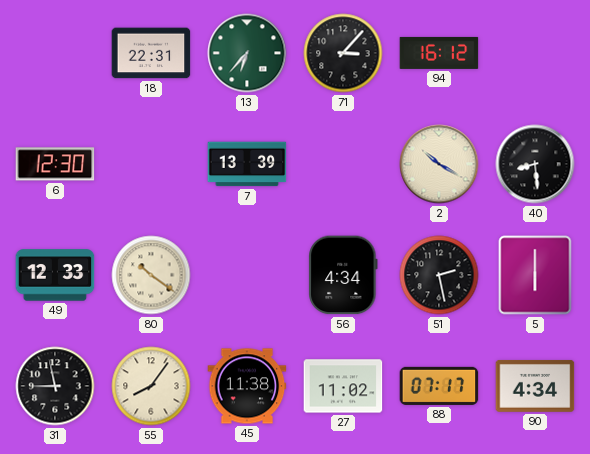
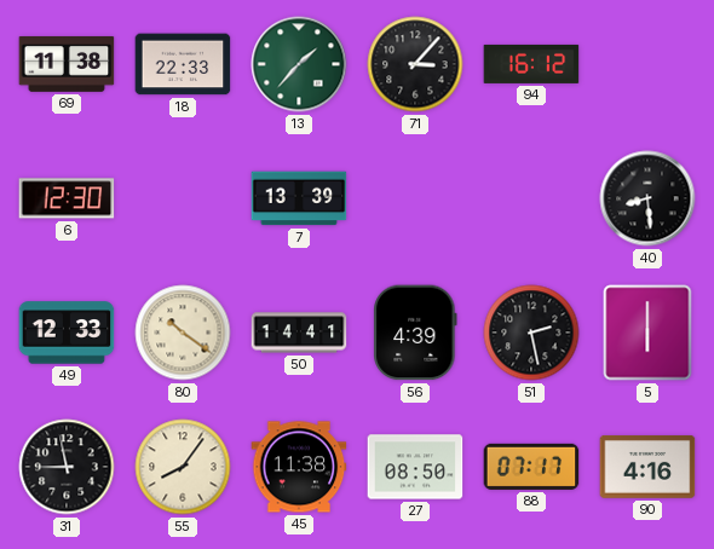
69: none -> 11:38
18: 22:31 -> 22:33
13: 6:37 -> 1:37
2: 10:20 -> none
50: none -> 14:41
56: 4:34 -> 4:39
27: 11:02 -> 08:50
90: 4:34 -> 4:16
